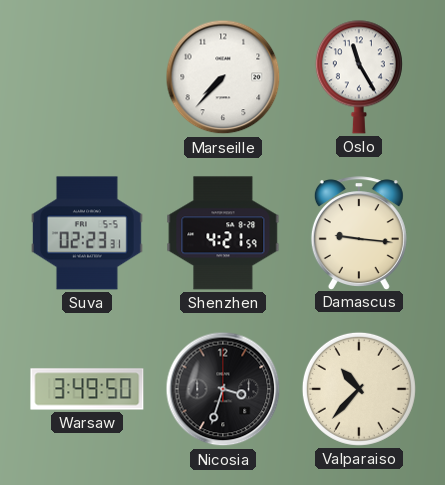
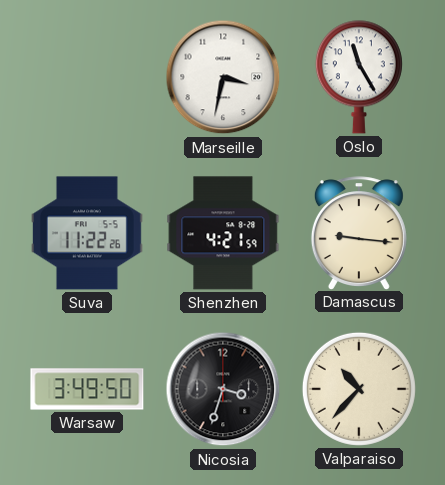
Marseille: 7:37 -> 3:32
Suva: 02:23 -> 11:22
